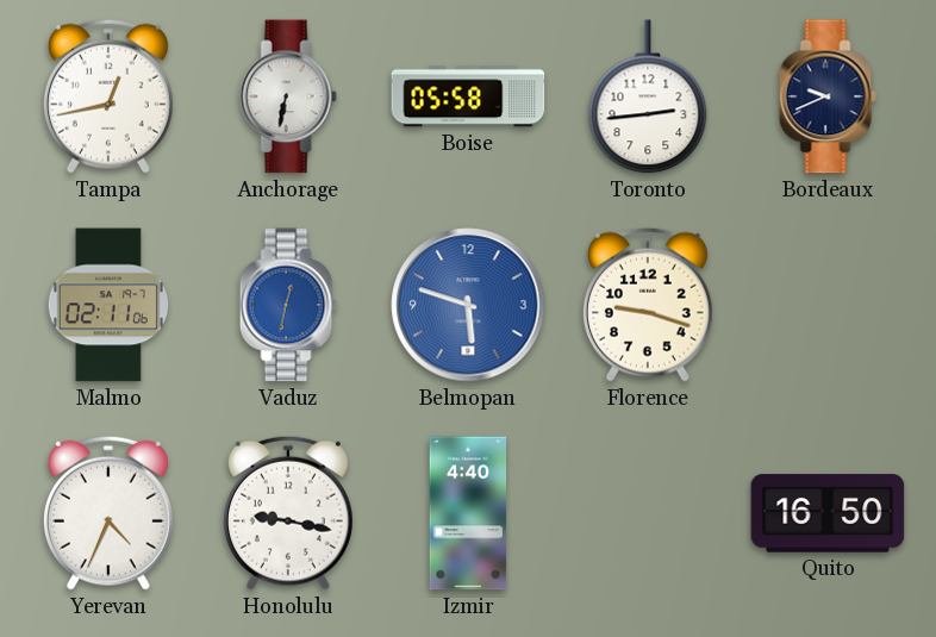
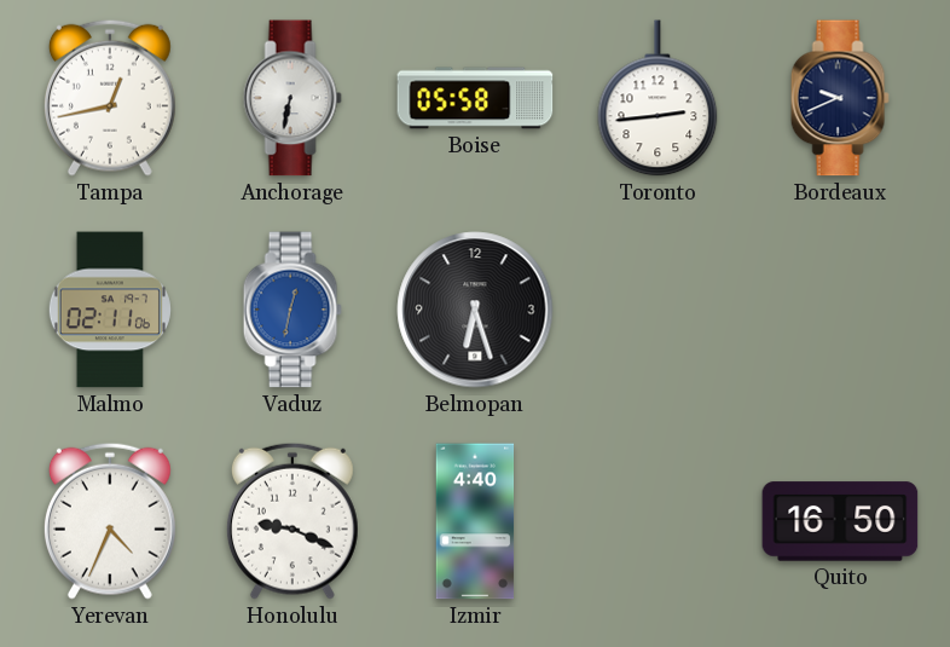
Belmopan: 5:48 -> 6:27
Belmopan dial: blue -> black
Florence: 9:18 -> none
Honolulu: 9:17 -> 9:19
